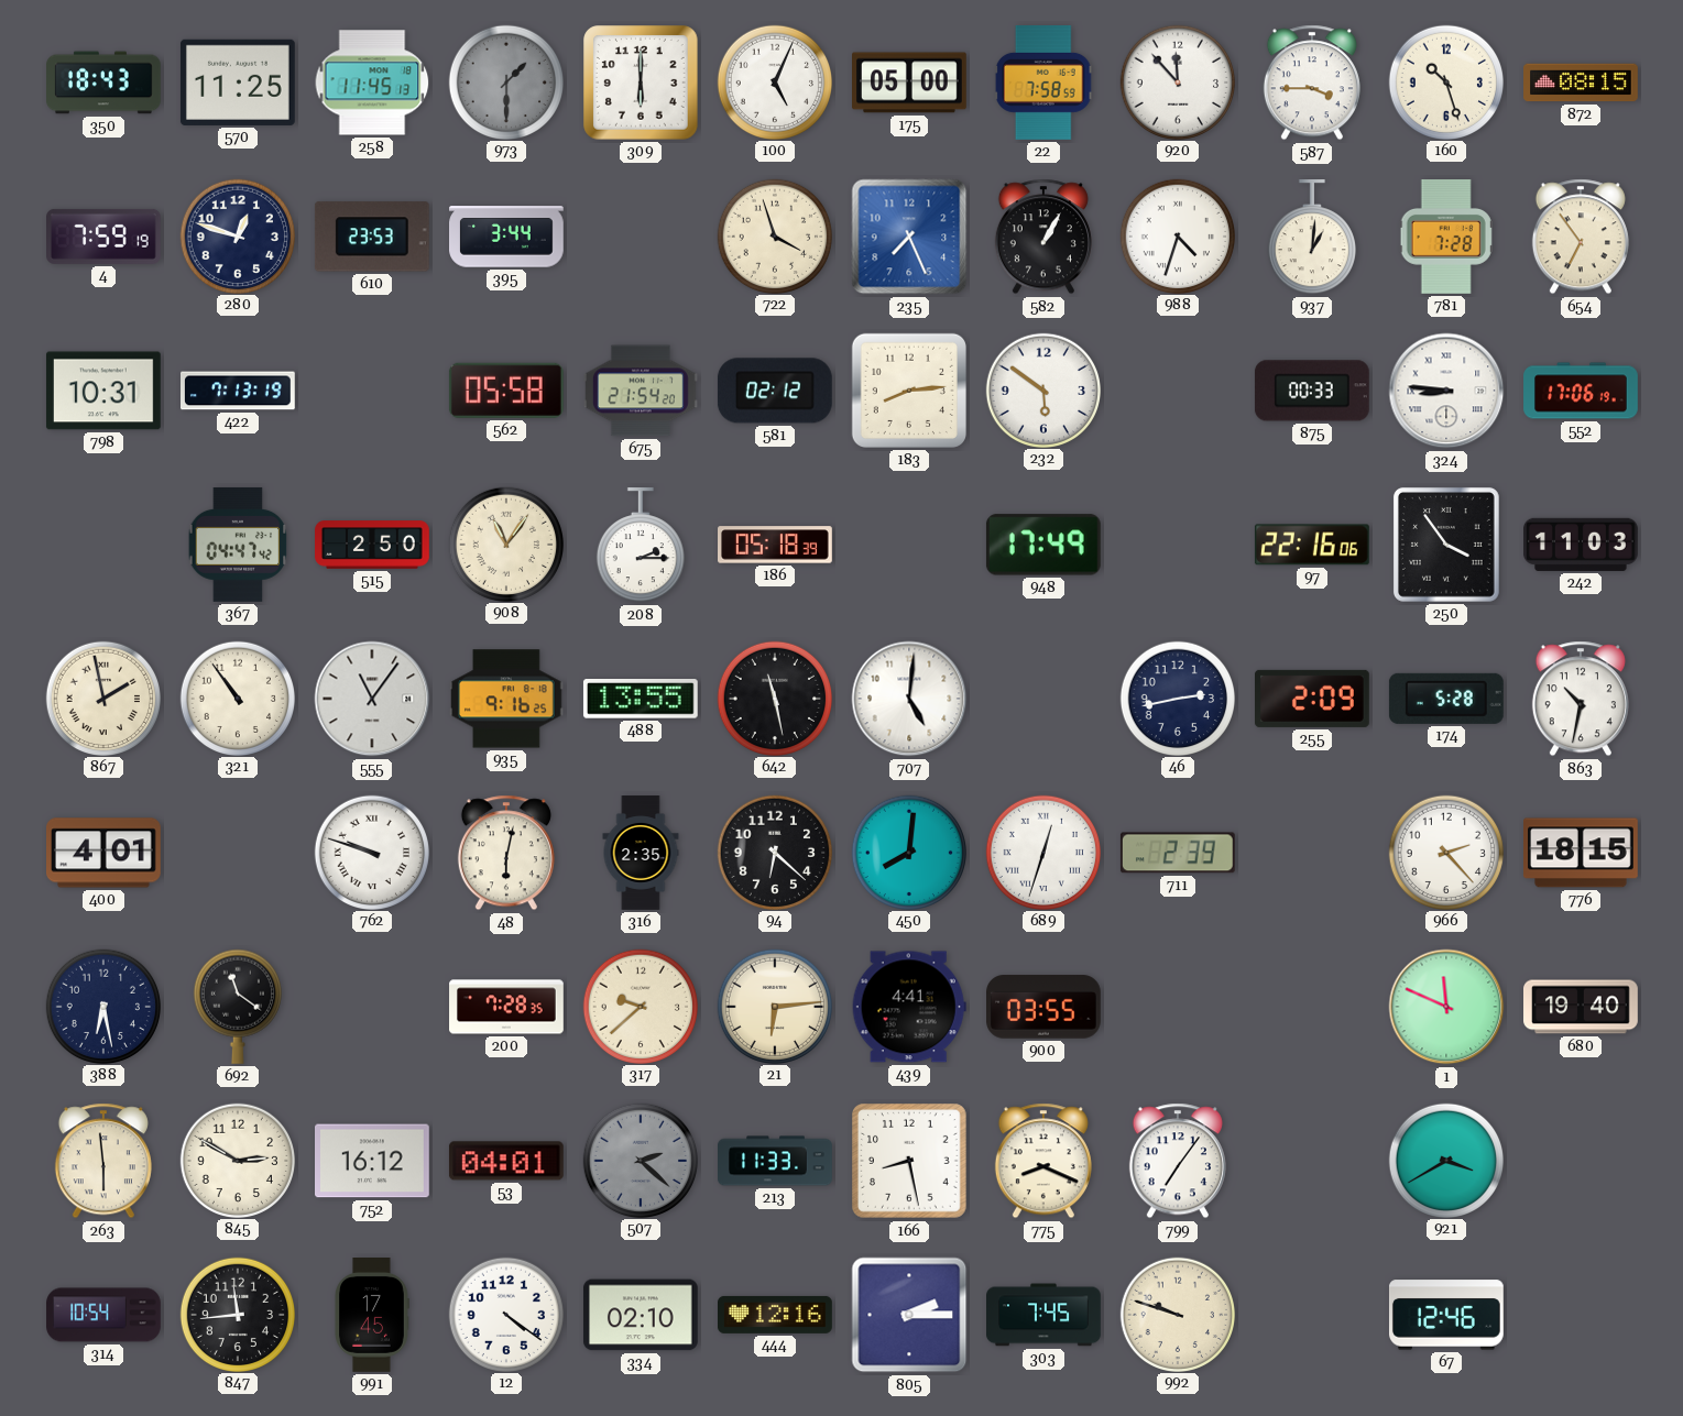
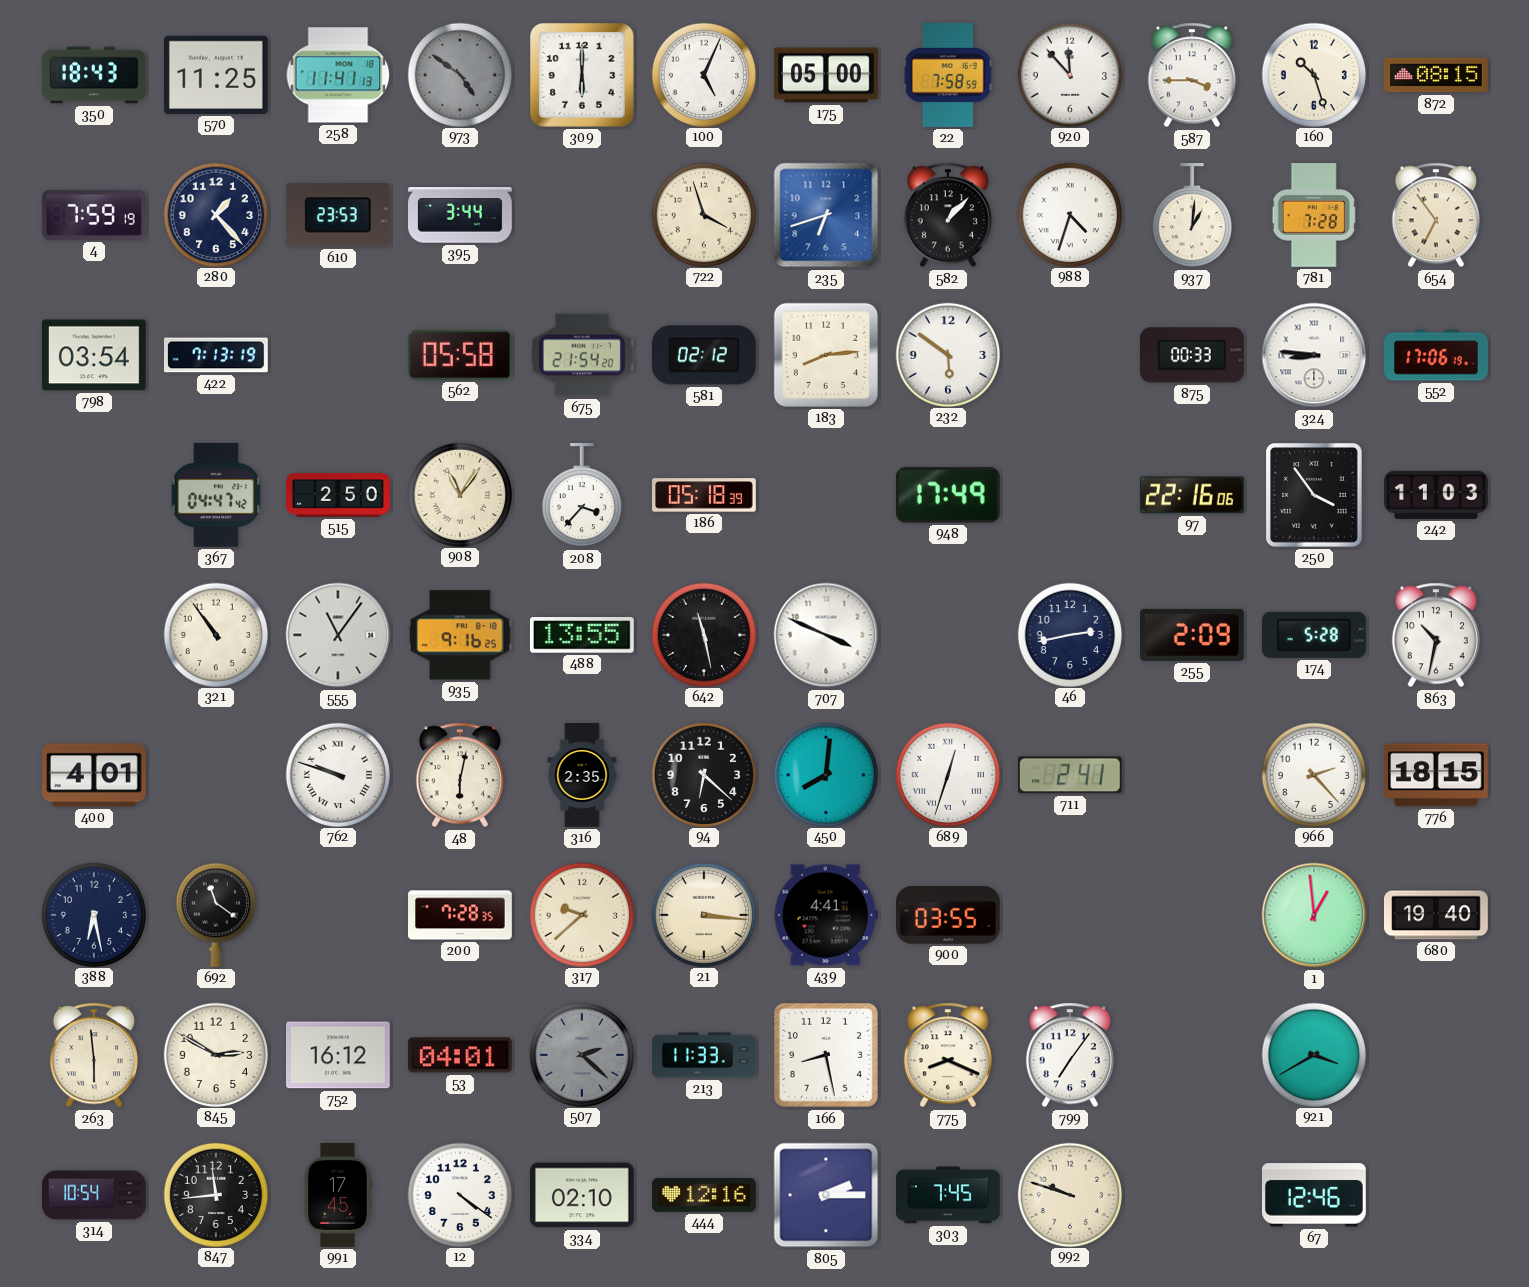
258: 11:45 -> 11:41
973: 1:30 -> 4:51
280: 12:48 -> 1:23
235: 7:26 -> 6:42
582: 1:05 -> 1:07
798: 10:31 -> 03:54
208: 2:15 -> 3:37
867: 1:58 -> none
707: 5:01 -> 3:49
711: 2:39 -> 2:41
21: 6:14 -> 3:16
1: 11:49 -> 12:59
